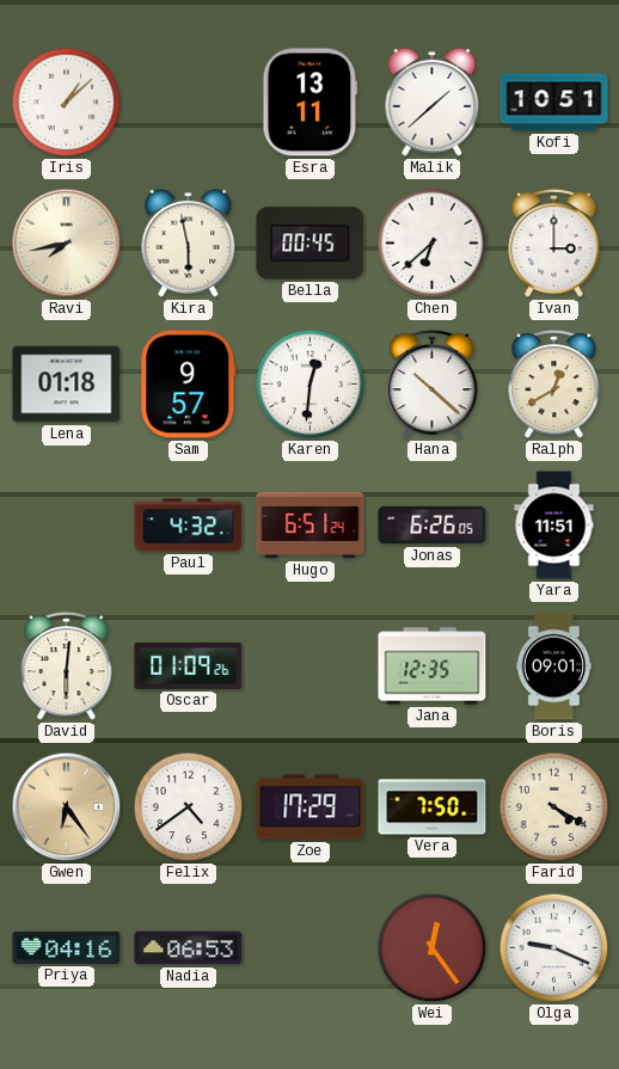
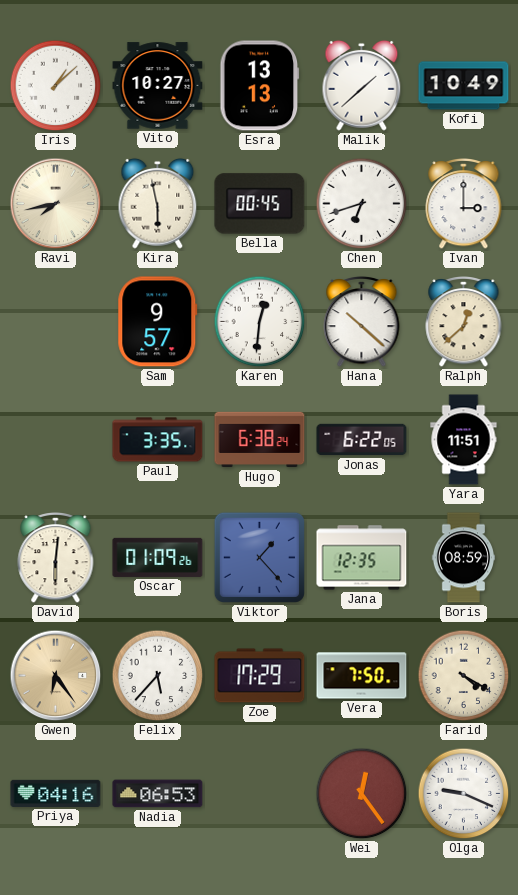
Vito: none -> 10:27
Esra: 13:11 -> 13:13
Kofi: 10:51 -> 10:49
Chen: 6:38 -> 6:42
Lena: 01:18 -> none
Ralph: 12:40 -> 12:38
Paul: 4:32 -> 3:35
Hugo: 6:51 -> 6:38
Jonas: 6:26 -> 6:22
Viktor: none -> 1:23
Boris: 09:01 -> 08:59
Felix: 4:39 -> 5:37
